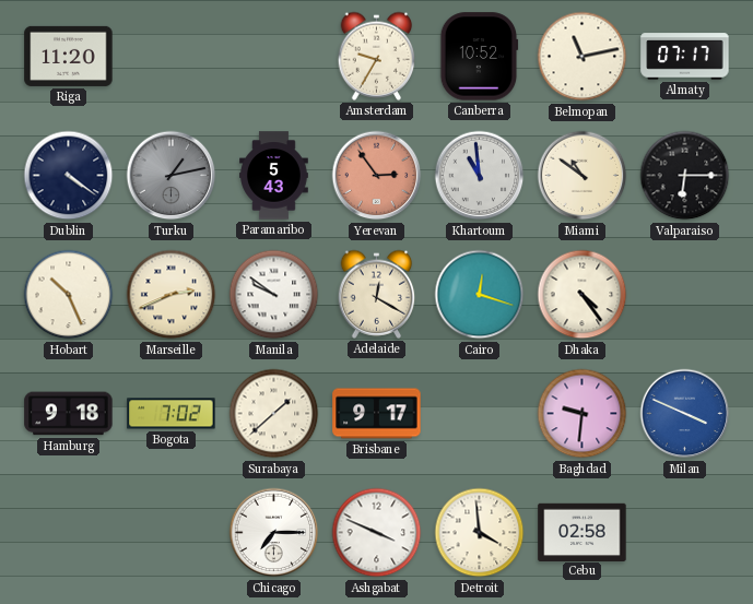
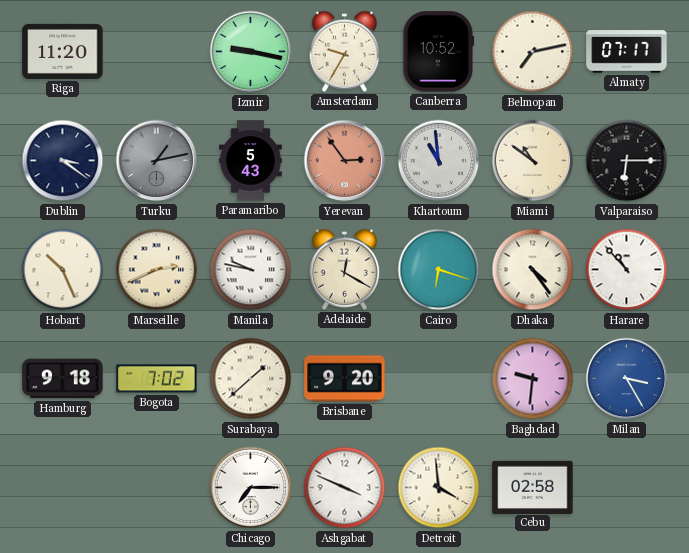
Izmir: none -> 9:17
Belmopan: 11:13 -> 7:13
Dublin: 4:21 -> 3:21
Manila: 9:51 -> 9:47
Cairo: 12:18 -> 6:18
Harare: none -> 10:53
Brisbane: 9:17 -> 9:20
Milan: 3:49 -> 3:25
